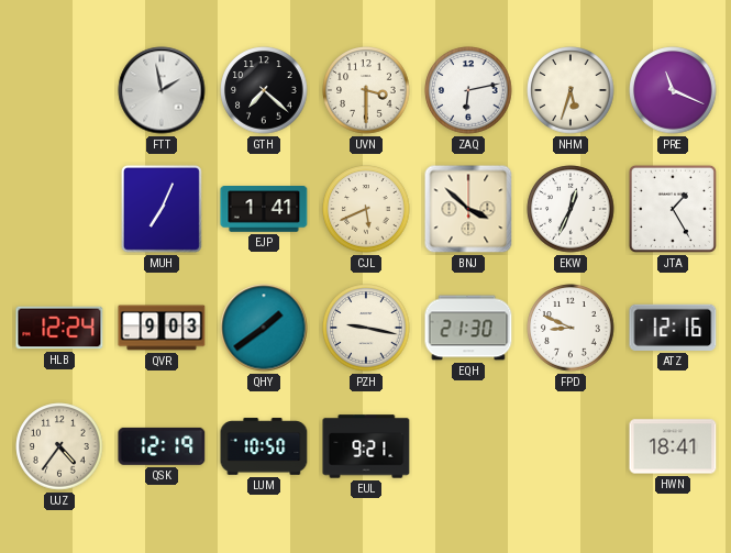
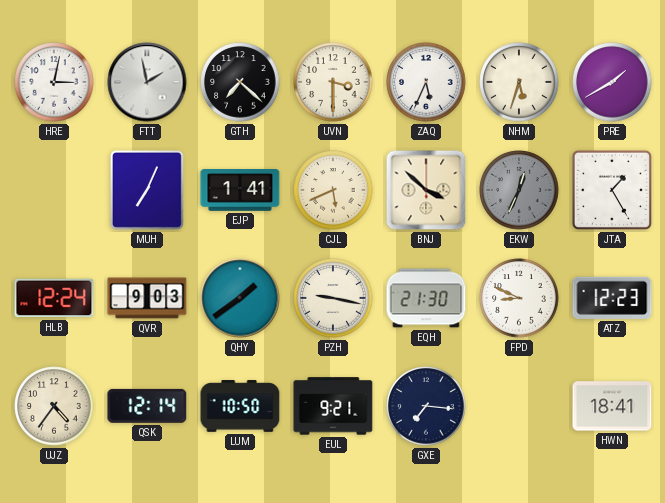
HRE: none -> 3:02
ZAQ: 6:13 -> 5:34
PRE: 11:19 -> 1:40
EKW dial: white -> grey
ATZ: 12:16 -> 12:23
QSK: 12:19 -> 12:14
GXE: none -> 7:16
